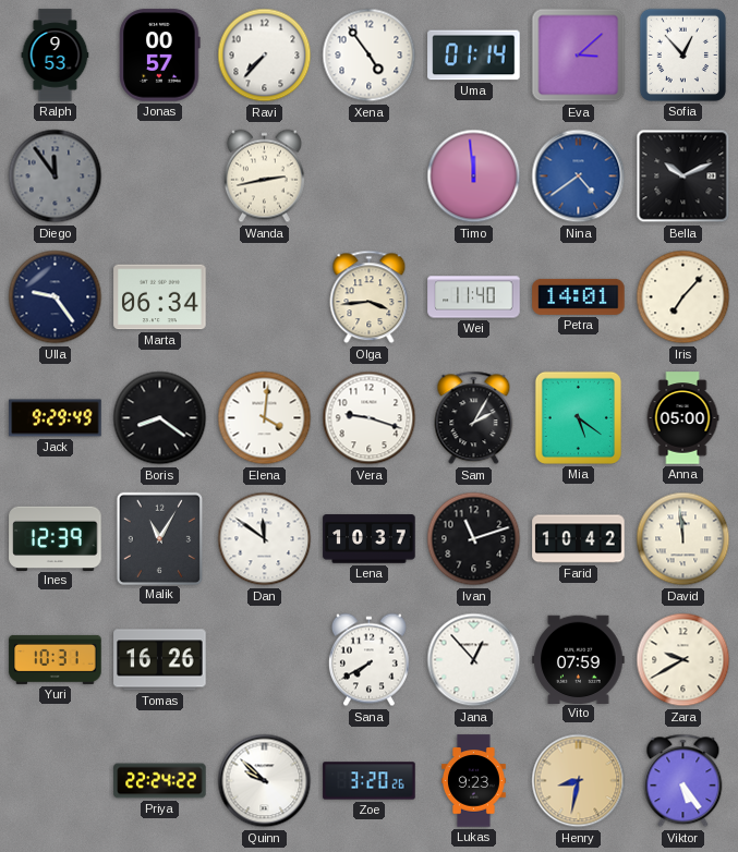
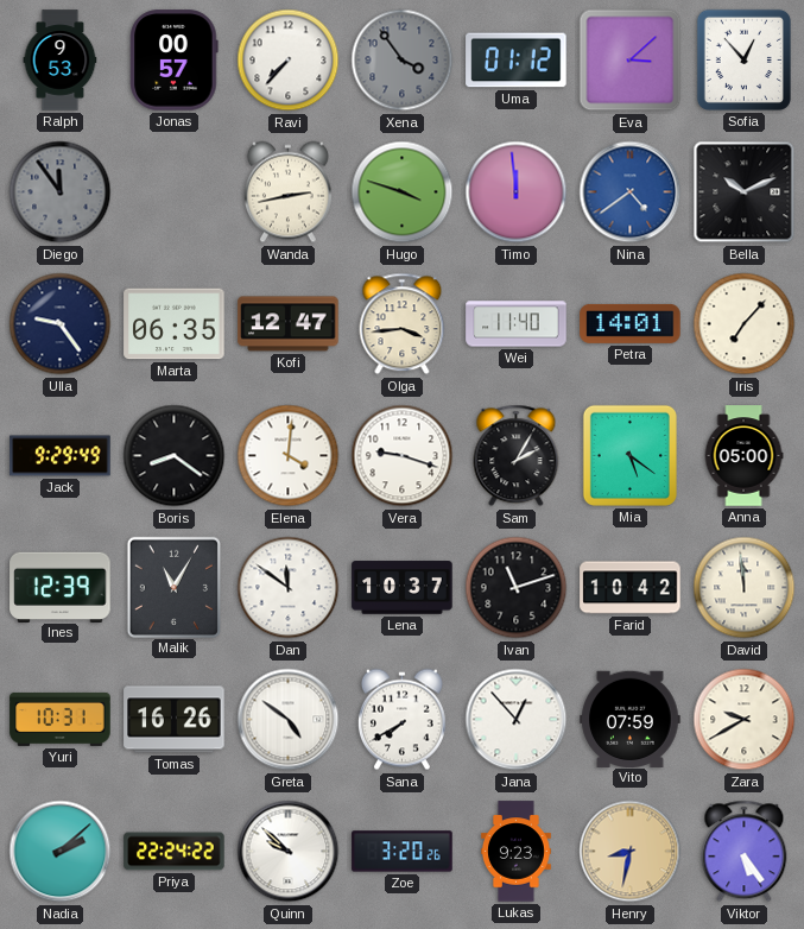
Xena: 4:54 -> 3:54
Xena dial: white -> grey
Uma: 01:14 -> 01:12
Hugo: none -> 3:48
Marta: 06:34 -> 06:35
Kofi: none -> 12:47
Greta: none -> 4:51
Nadia: none -> 2:08
